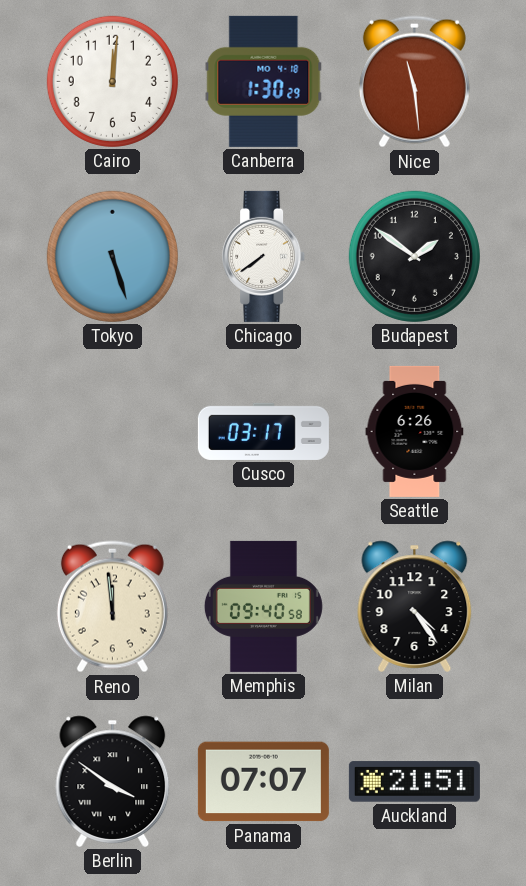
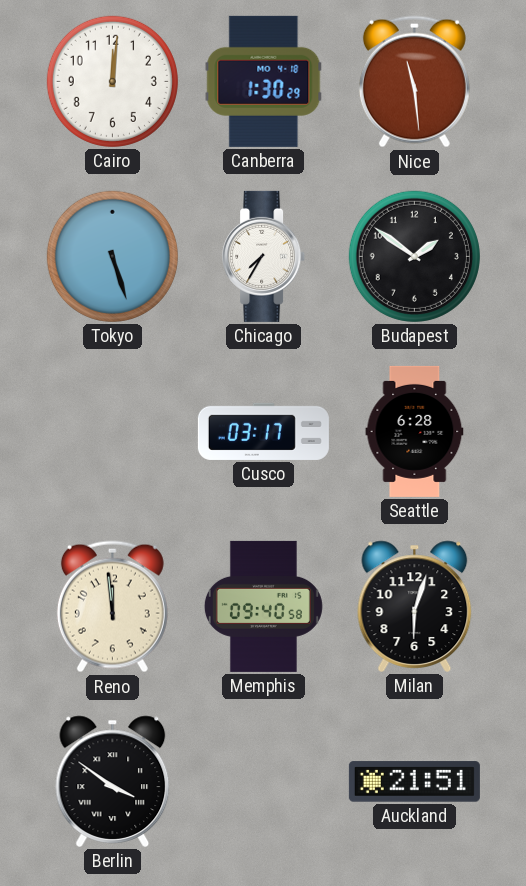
Chicago: 7:39 -> 7:35
Seattle: 6:26 -> 6:28
Milan: 4:24 -> 6:03
Panama: 07:07 -> none
